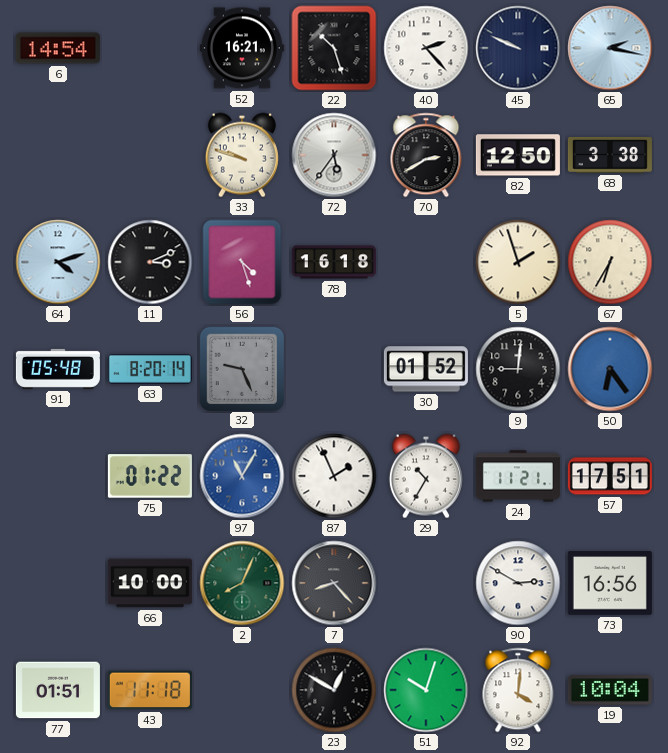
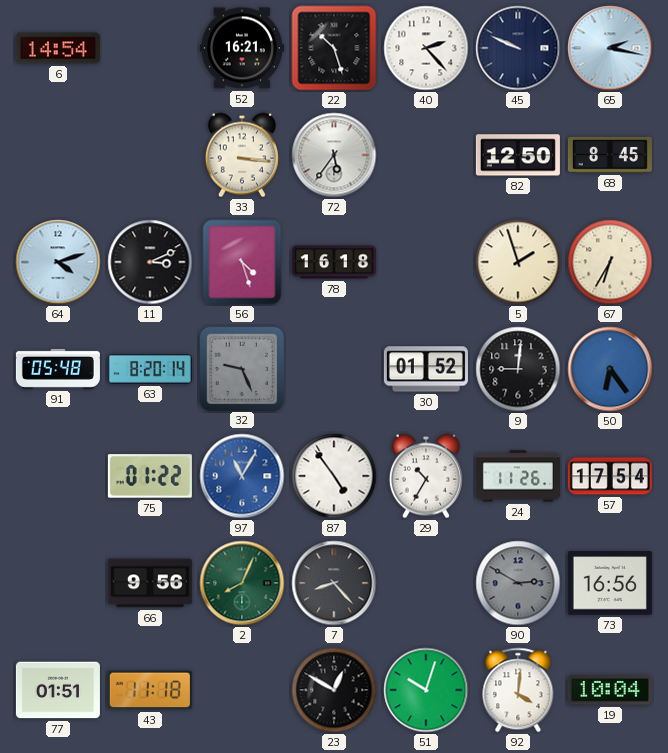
33: 9:48 -> 3:16
70: 2:40 -> none
68: 3:38 -> 8:45
87: 1:56 -> 4:54
24: 11:21 -> 11:26
57: 17:51 -> 17:54
66: 10:00 -> 9:56
90 dial: white -> grey
